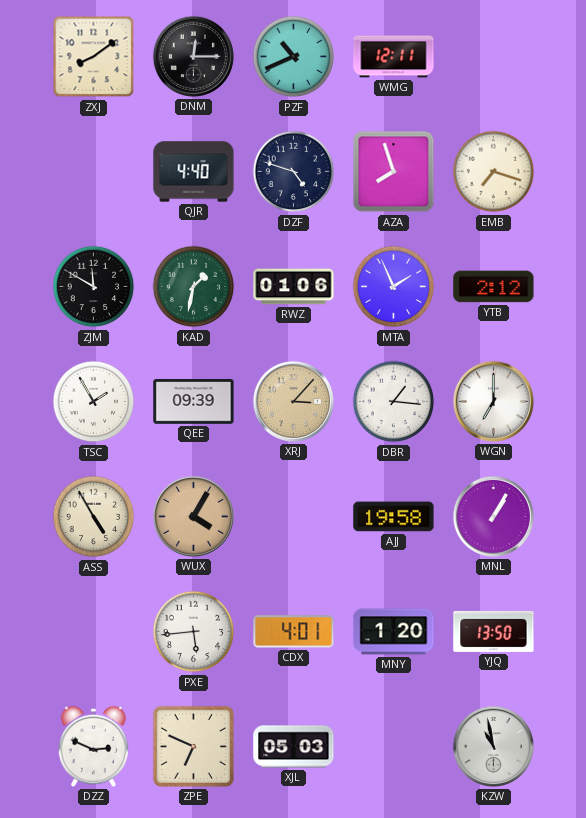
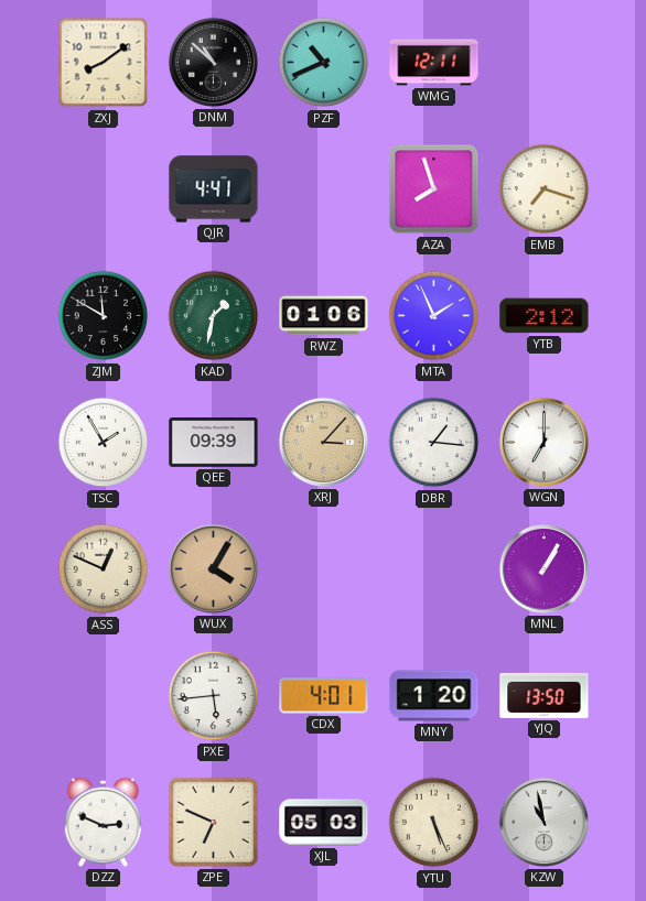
DNM: 12:15 -> 10:52
QJR: 4:40 -> 4:41
DZF: 4:48 -> none
ASS: 4:55 -> 12:49
AJJ: 19:58 -> none
YTU: none -> 5:26
